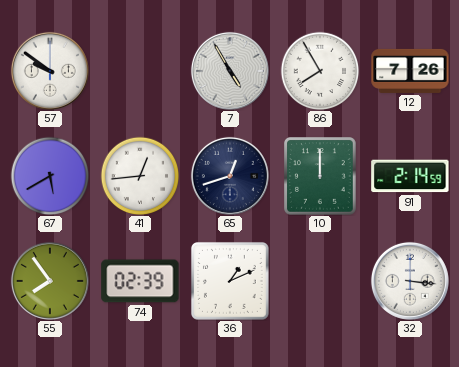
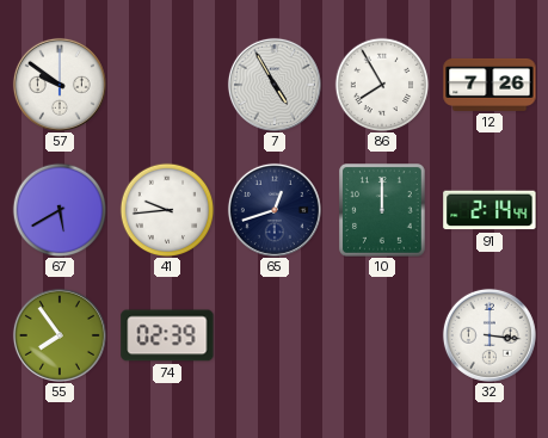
41: 12:44 -> 9:44
91: 2:14:59 -> 2:14:44
36: 1:11 -> none
